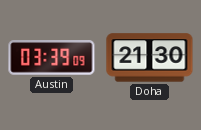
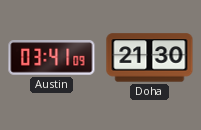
Austin: 03:39 -> 03:41
